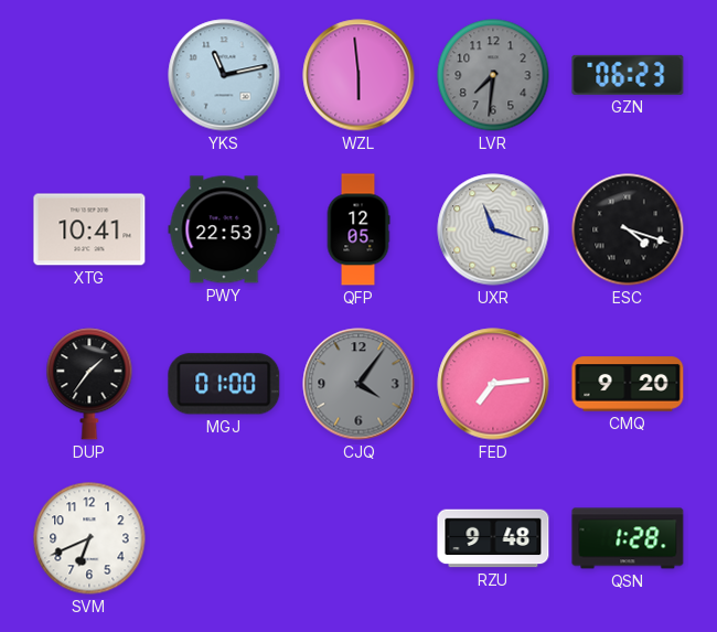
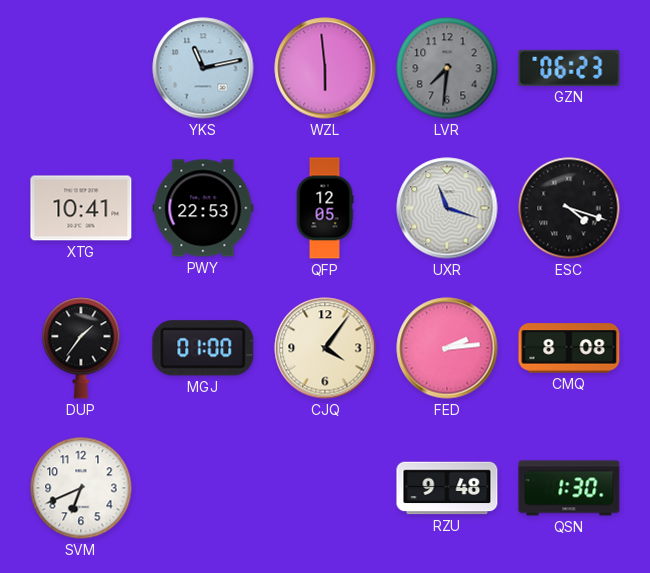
CJQ dial: grey -> cream
FED: 7:14 -> 2:14
CMQ: 9:20 -> 8:08
QSN: 1:28 -> 1:30
